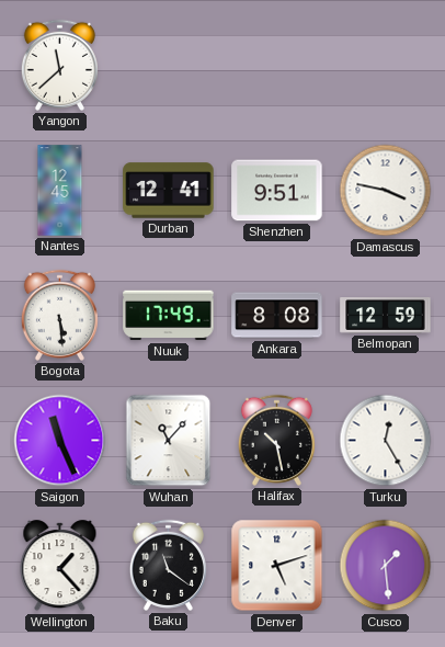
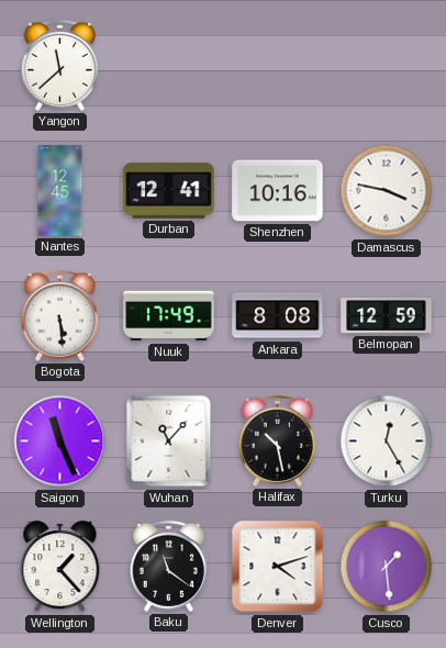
Shenzhen: 9:51 -> 10:16
Denver: 5:12 -> 4:12
